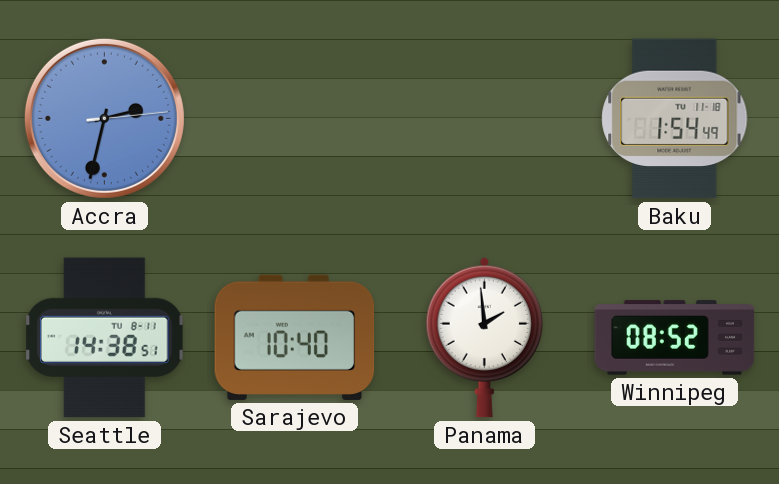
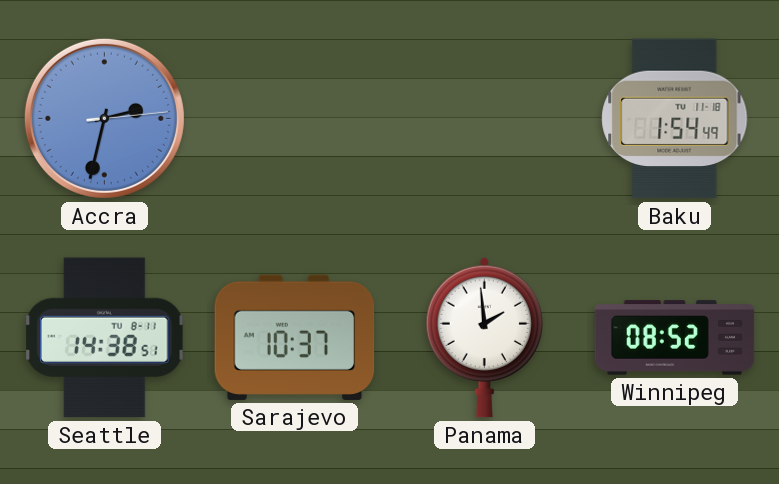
Sarajevo: 10:40 -> 10:37
